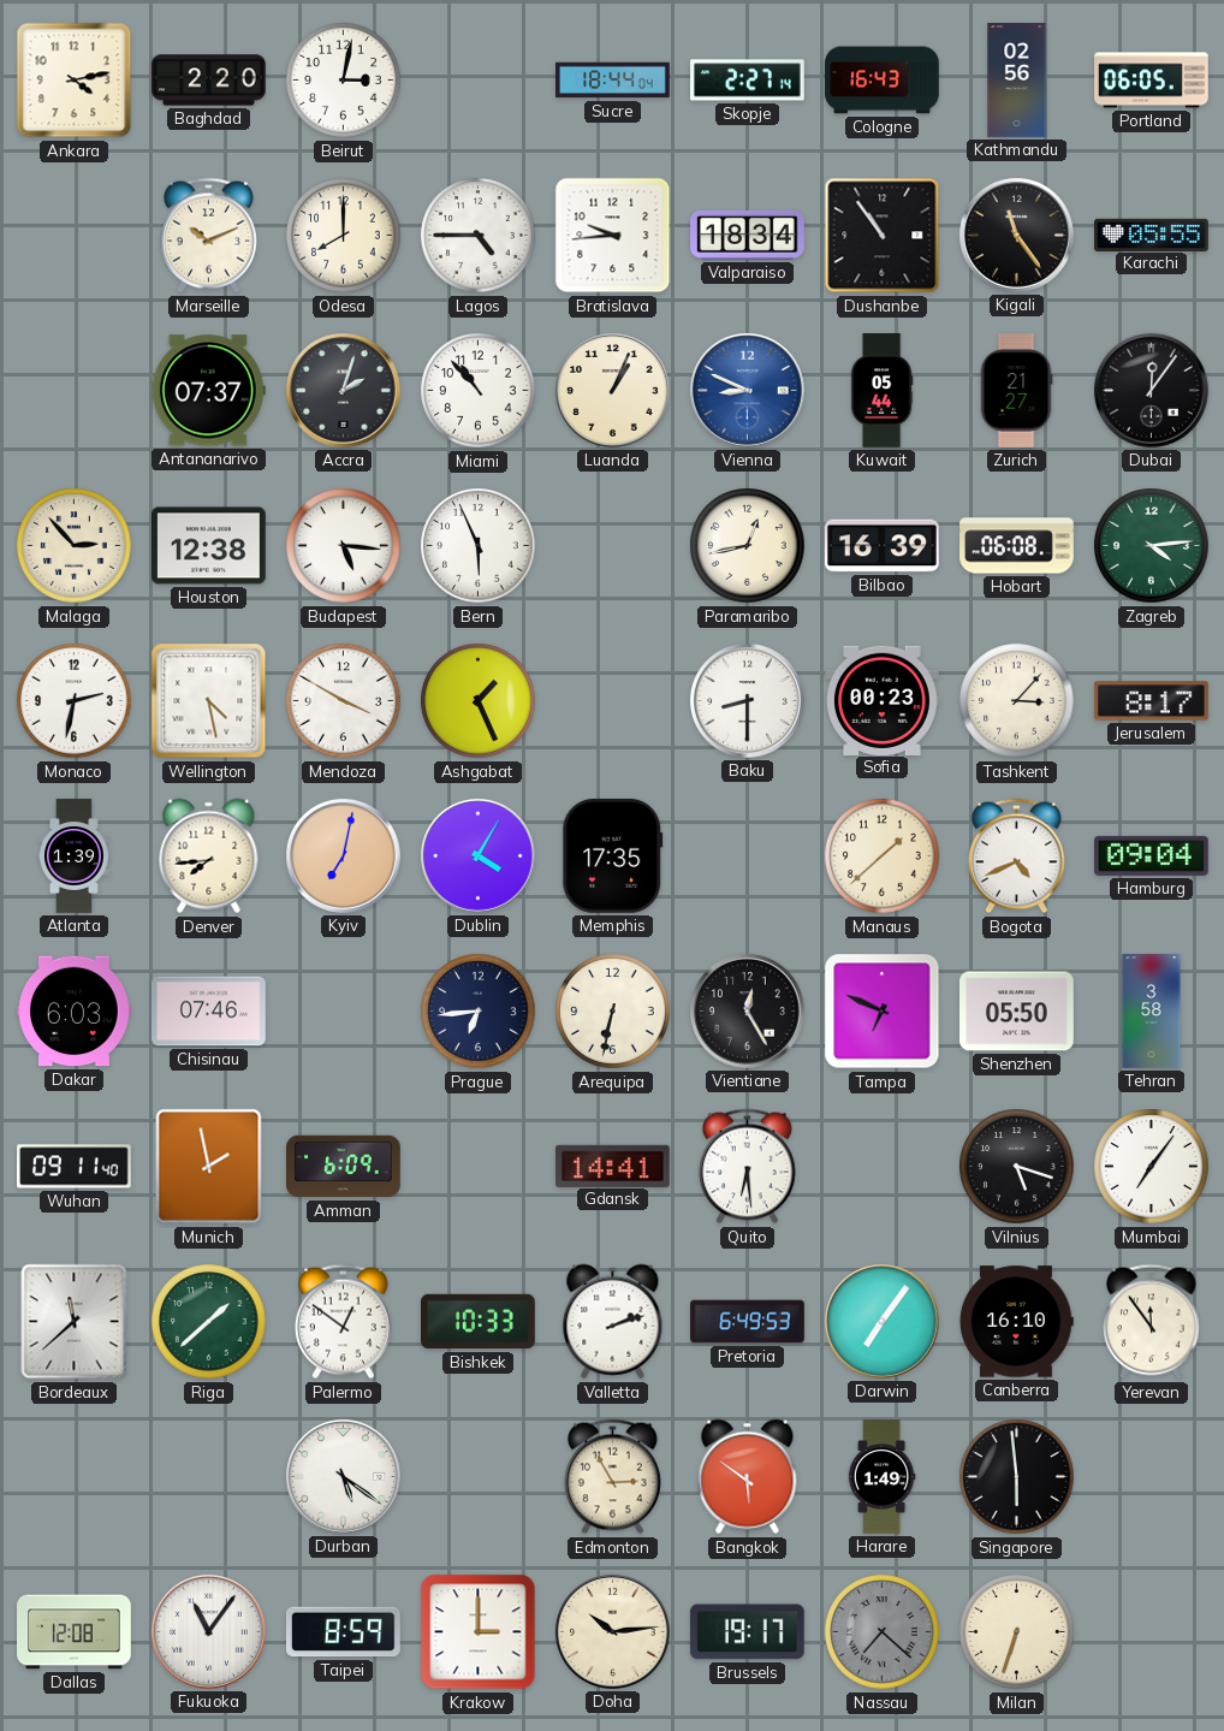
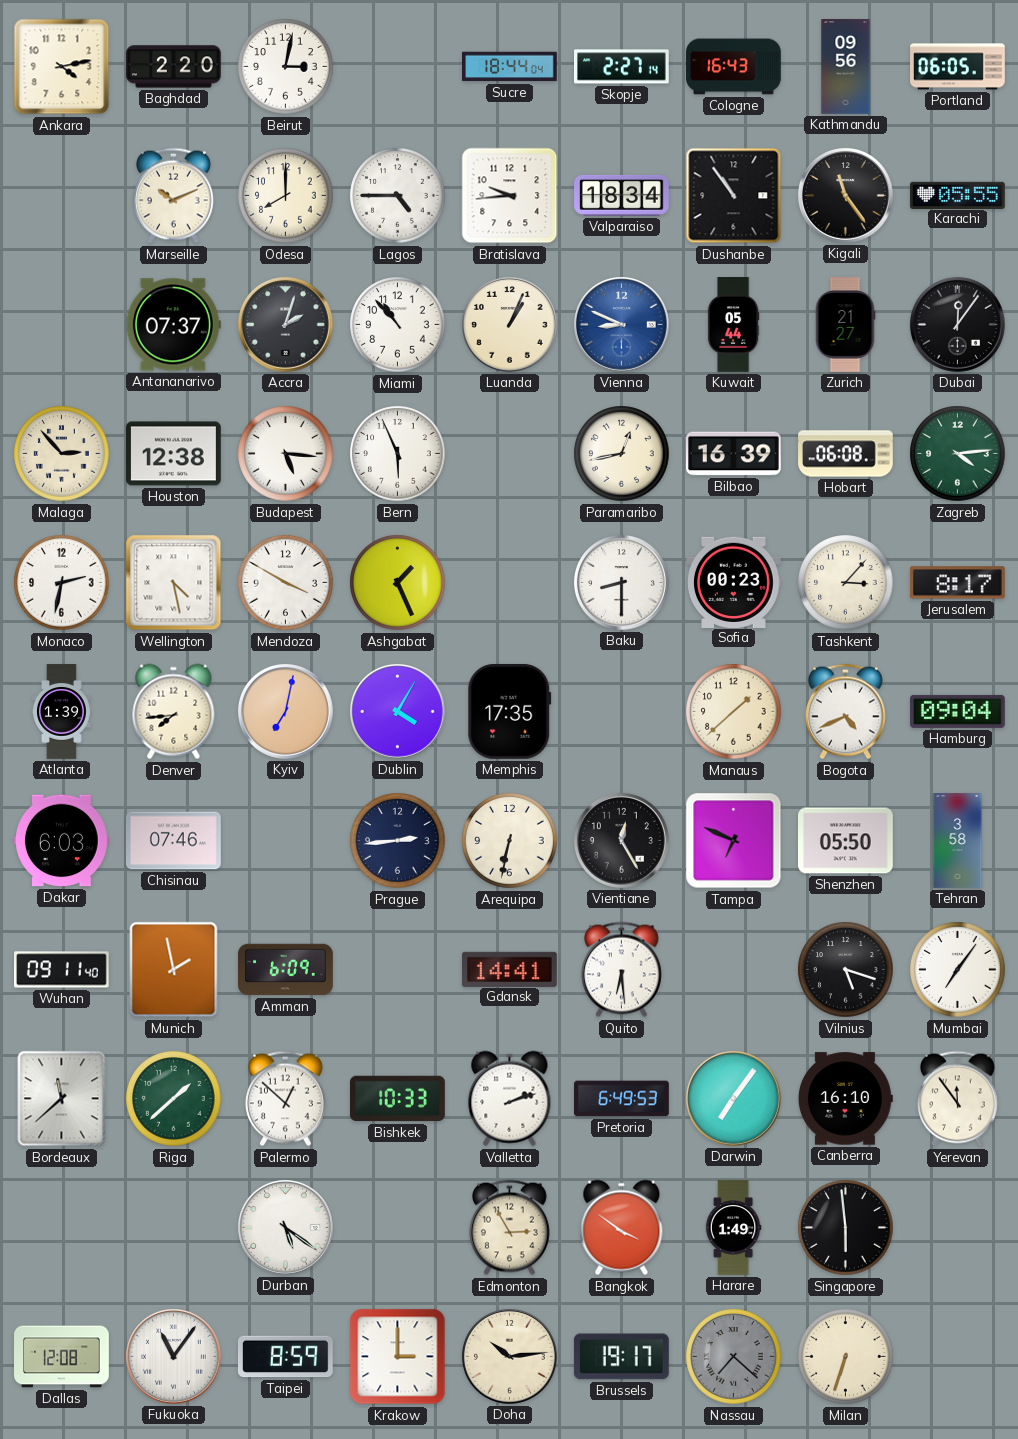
Kathmandu: 02:56 -> 09:56
Prague: 6:44 -> 2:44
Palermo: 12:51 -> 12:52
Bangkok: 5:51 -> 3:51
